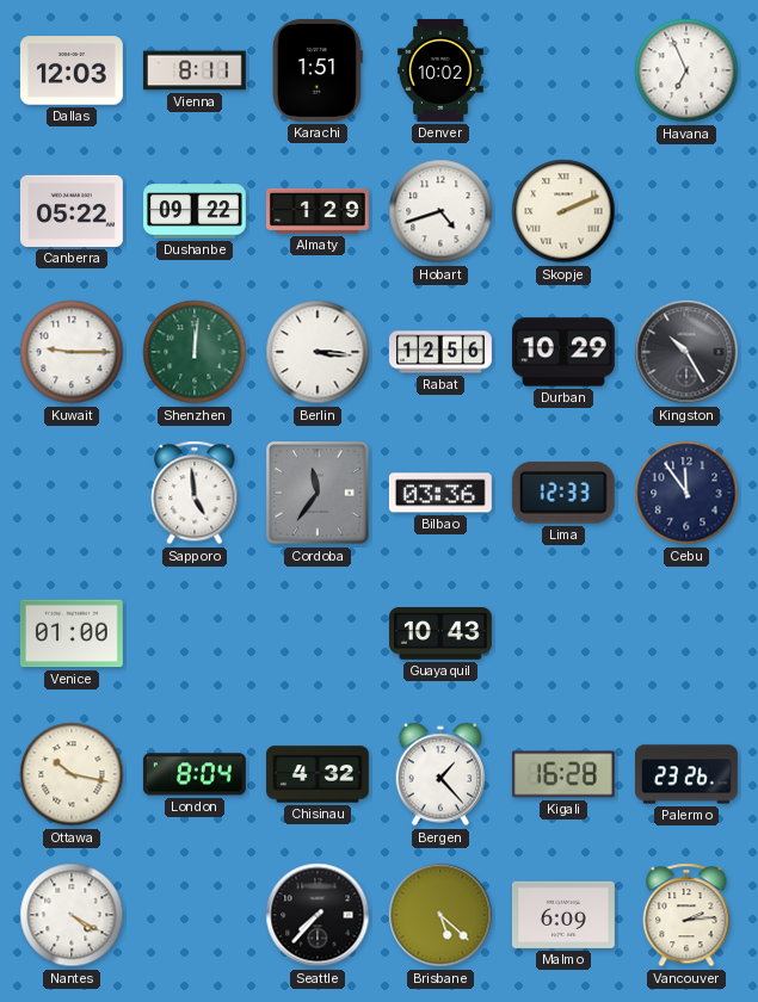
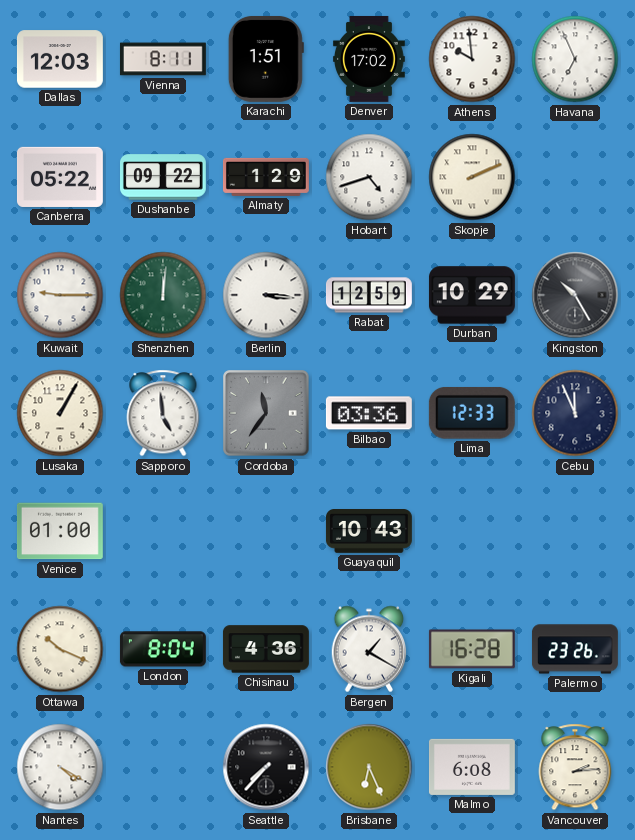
Denver: 10:02 -> 17:02
Athens: none -> 9:59
Rabat: 12:56 -> 12:59
Lusaka: none -> 1:05
Cebu: 11:54 -> 11:56
Ottawa: 10:17 -> 10:19
Chisinau: 4:32 -> 4:36
Bergen: 1:23 -> 1:20
Brisbane: 5:22 -> 6:26
Malmo: 6:09 -> 6:08
